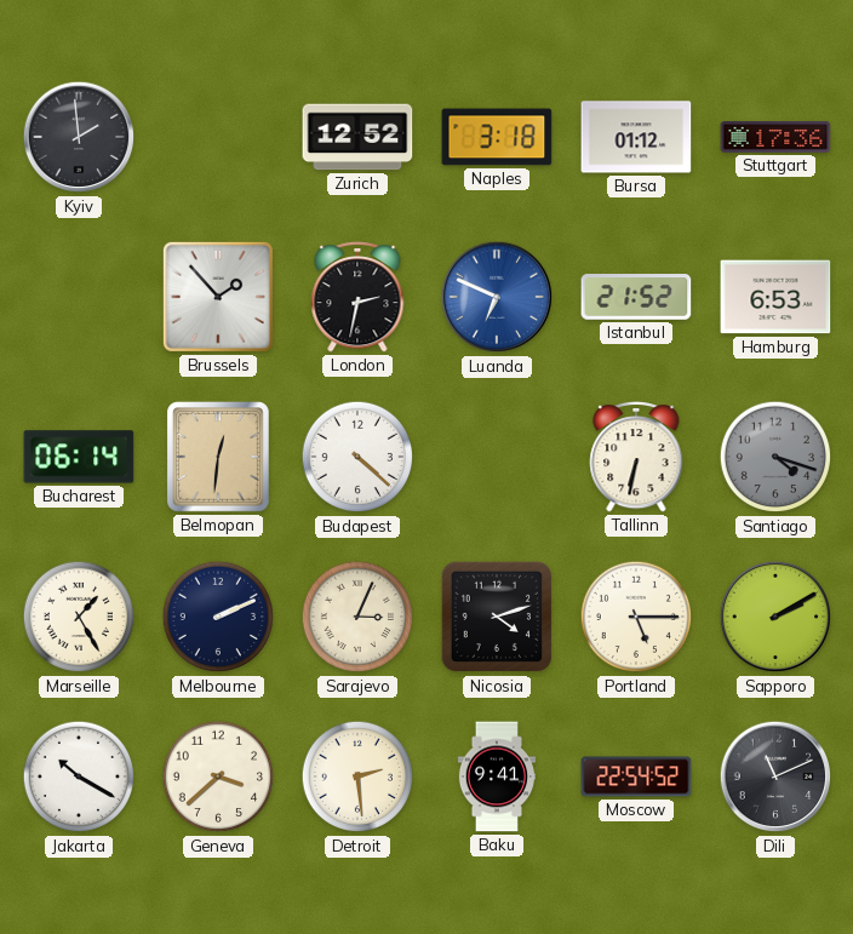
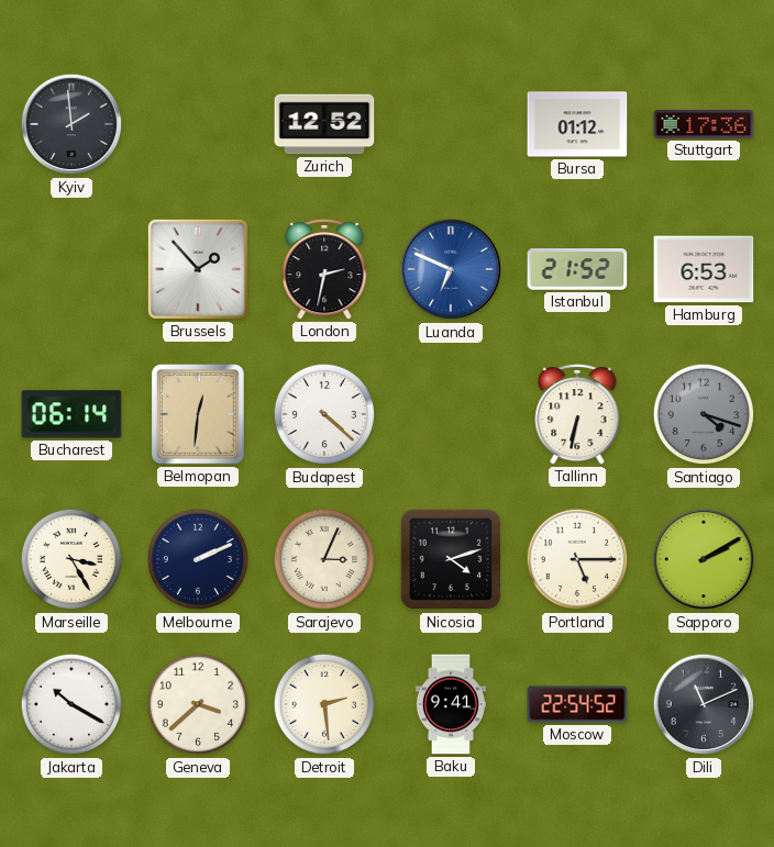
Naples: 3:18 -> none
Marseille: 1:25 -> 3:25
